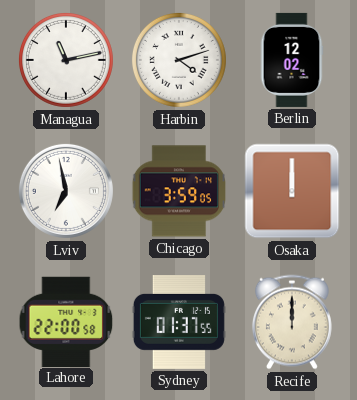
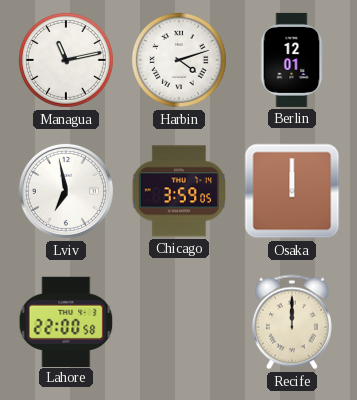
Berlin: 12:02 -> 12:01
Sydney: 01:37 -> none
